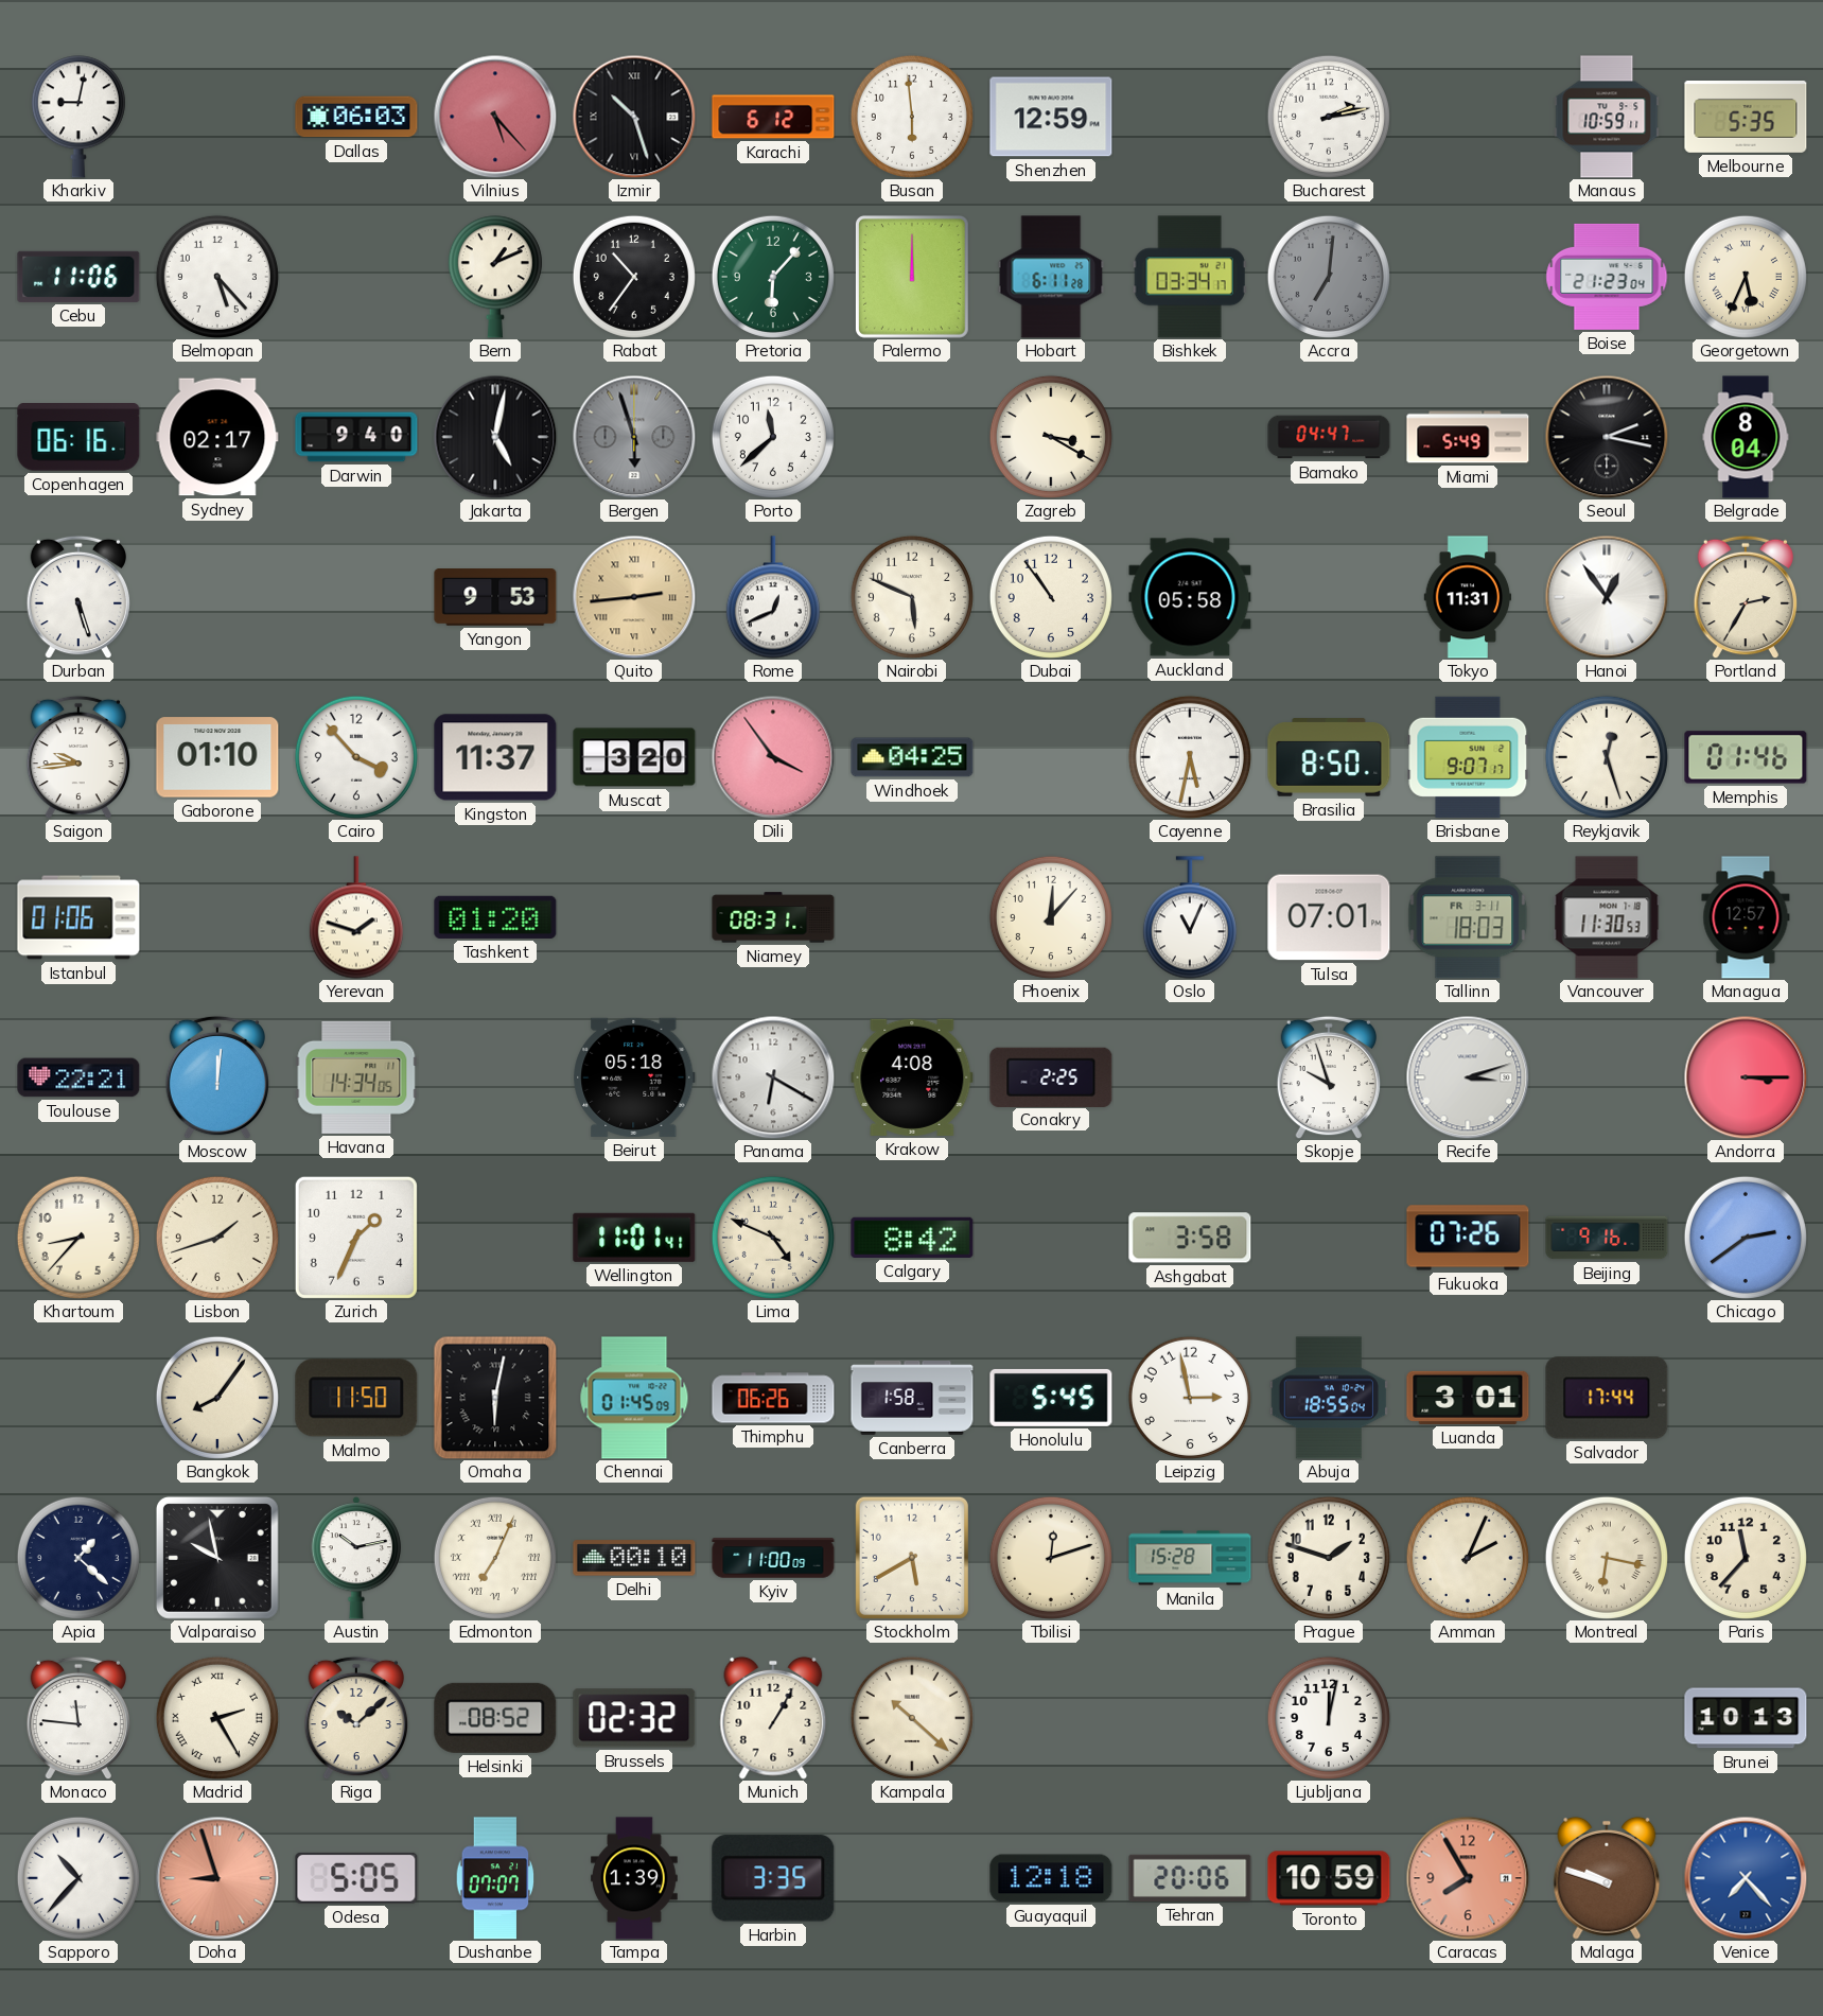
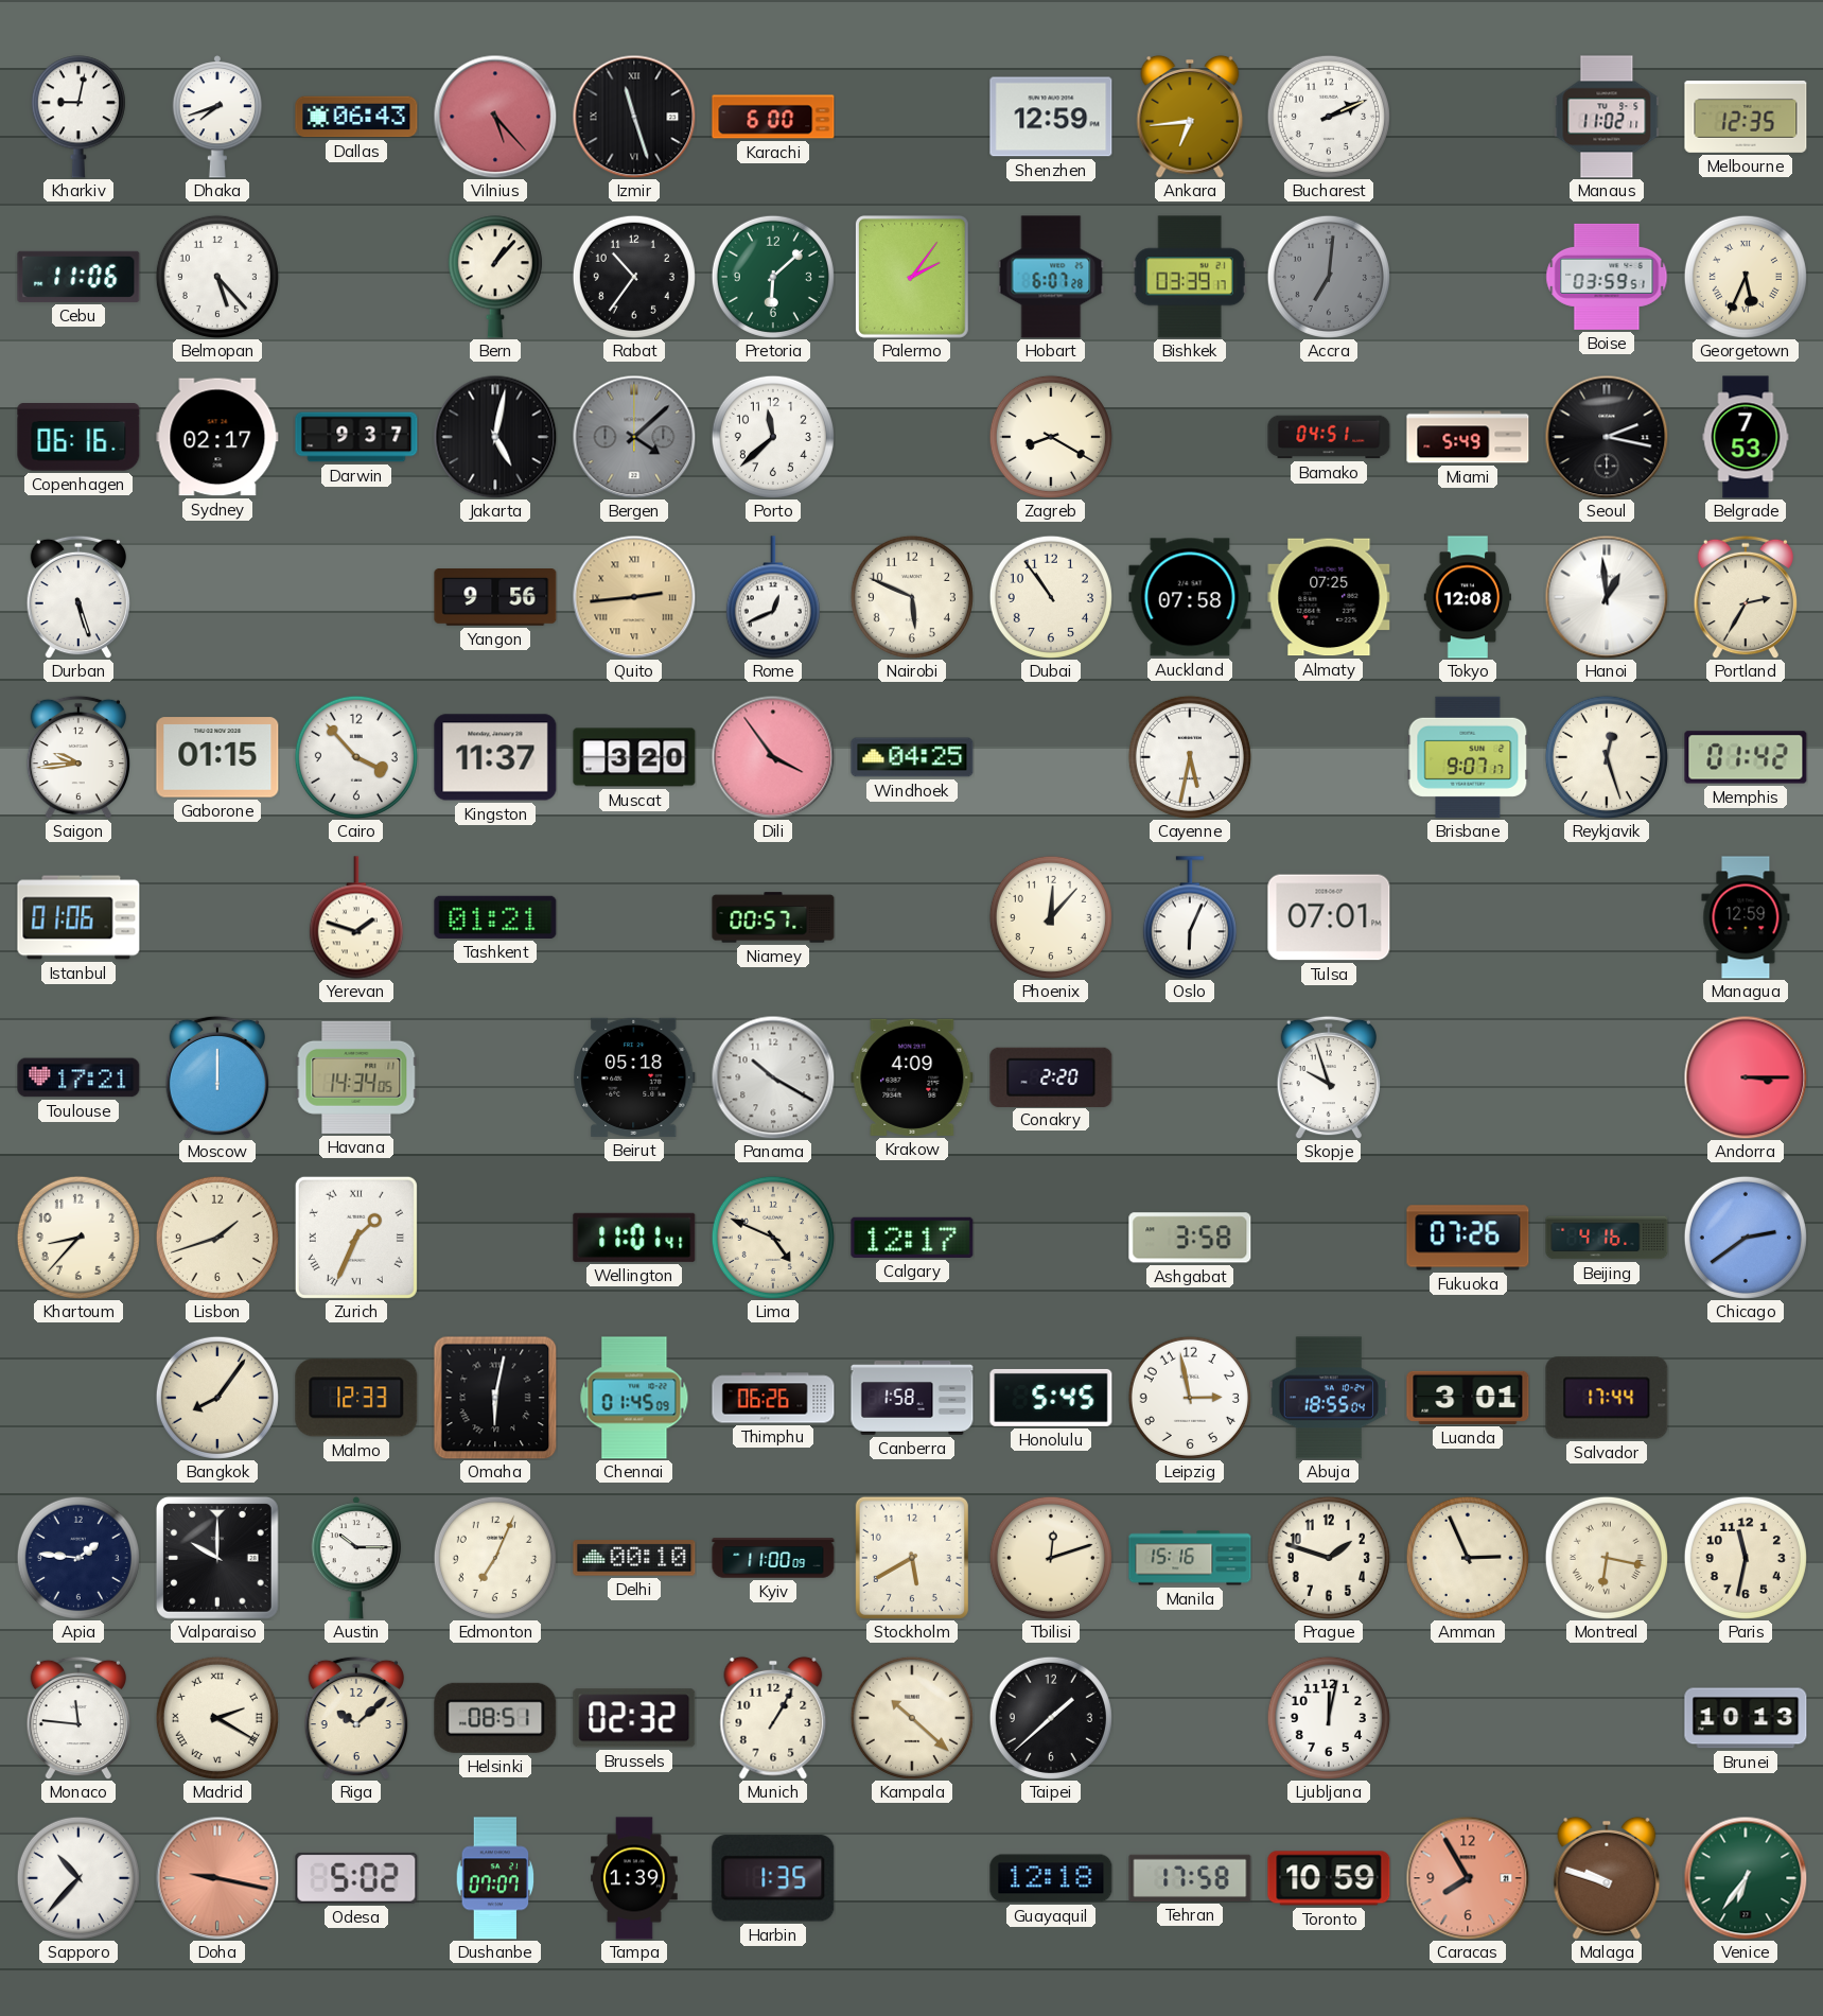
Dhaka: none -> 7:42
Dallas: 06:03 -> 06:43
Izmir: 10:27 -> 11:27
Karachi: 6:12 -> 6:00
Busan: 5:59 -> none
Ankara: none -> 6:44
Bucharest: 2:13 -> 2:11
Manaus: 10:59 -> 11:02
Melbourne: 5:35 -> 12:35
Bern: 1:11 -> 1:07
Pretoria: 6:07 -> 6:08
Palermo: 12:00 -> 2:06
Hobart: 6:11 -> 6:07
Bishkek: 03:34 -> 03:39
Boise: 21:23 -> 03:59
Darwin: 9:40 -> 9:37
Bergen: 5:57 -> 4:08
Zagreb: 3:20 -> 8:20
Bamako: 04:47 -> 04:51
Belgrade: 8:04 -> 7:53
Yangon: 9:53 -> 9:56
Auckland: 05:58 -> 07:58
Almaty: none -> 07:25
Tokyo: 11:31 -> 12:08
Hanoi: 12:54 -> 12:59
Gaborone: 01:10 -> 01:15
Brasilia: 8:50 -> none
Memphis: 01:46 -> 01:42
Tashkent: 01:20 -> 01:21
Niamey: 08:31 -> 00:57
Oslo: 11:04 -> 6:04
Tallinn: 18:03 -> none
Vancouver: 11:30 -> none
Managua: 12:57 -> 12:59
Toulouse: 22:21 -> 17:21
Moscow: 12:01 -> 12:00
Panama: 6:20 -> 10:20
Krakow: 4:08 -> 4:09
Conakry: 2:25 -> 2:20
Recife: 3:12 -> none
Zurich numerals: Arabic -> Roman
Calgary: 8:42 -> 12:17
Beijing: 9:16 -> 4:16
Malmo: 11:50 -> 12:33
Apia: 1:22 -> 1:46
Valparaiso: 9:58 -> 10:00
Austin: 10:13 -> 10:15
Edmonton numerals: Roman -> Arabic
Manila: 15:28 -> 15:16
Amman: 2:04 -> 2:56
Paris: 11:37 -> 11:32
Madrid: 2:25 -> 2:20
Helsinki: 08:52 -> 08:51
Taipei: none -> 1:38
Doha: 8:57 -> 9:17
Odesa: 5:05 -> 5:02
Harbin: 3:35 -> 1:35
Tehran: 20:06 -> 17:58
Venice: 7:23 -> 6:36
Venice dial: blue -> green
